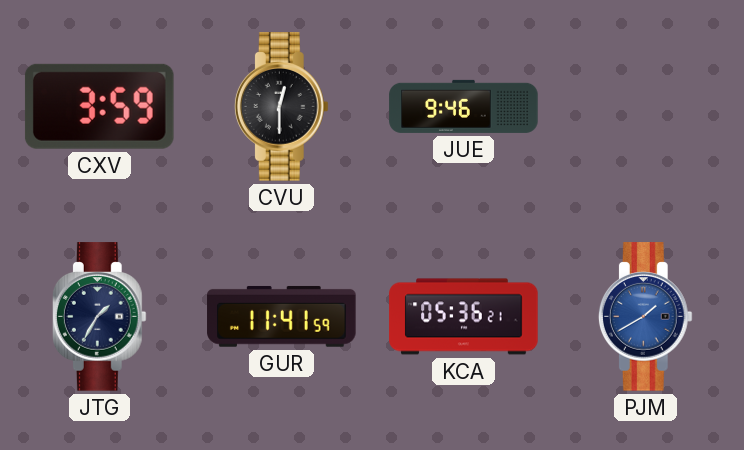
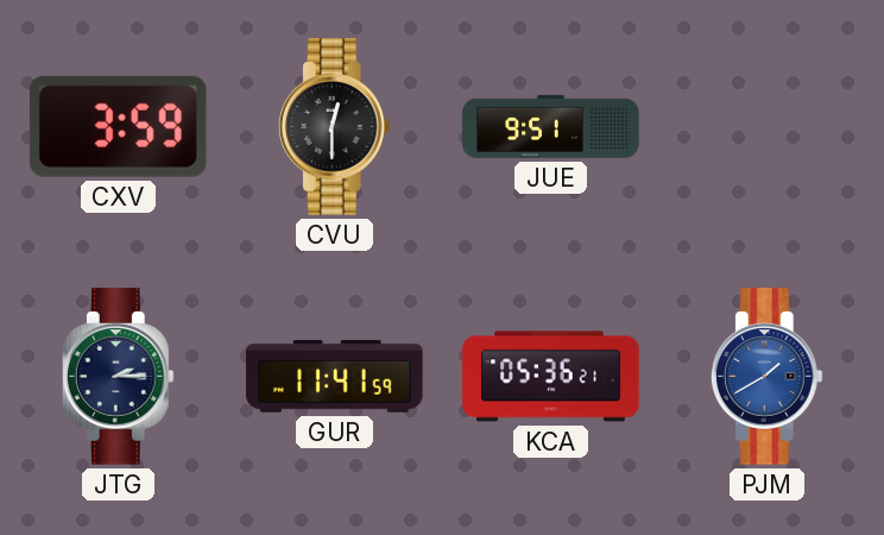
JUE: 9:46 -> 9:51
JTG: 1:35 -> 2:15
